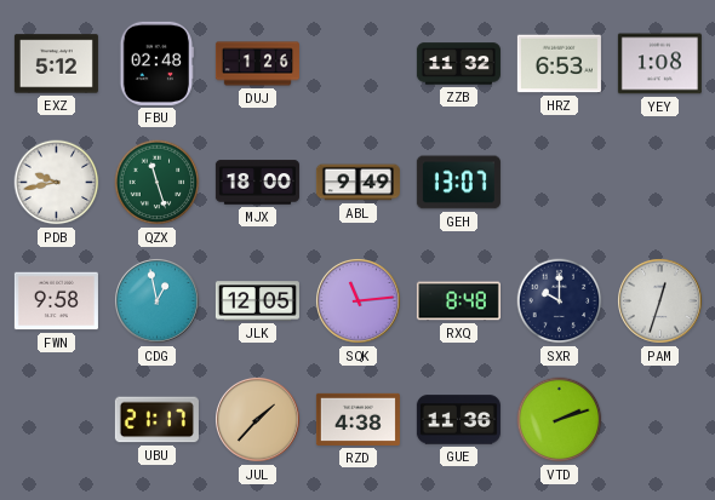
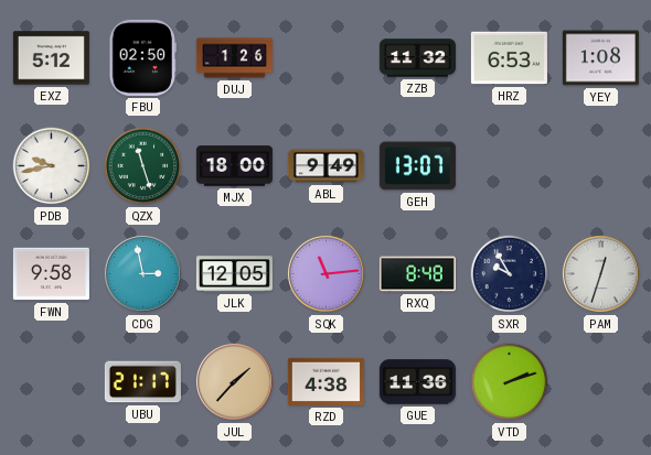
FBU: 02:48 -> 02:50
CDG: 12:58 -> 2:58
SXR: 10:00 -> 9:55
